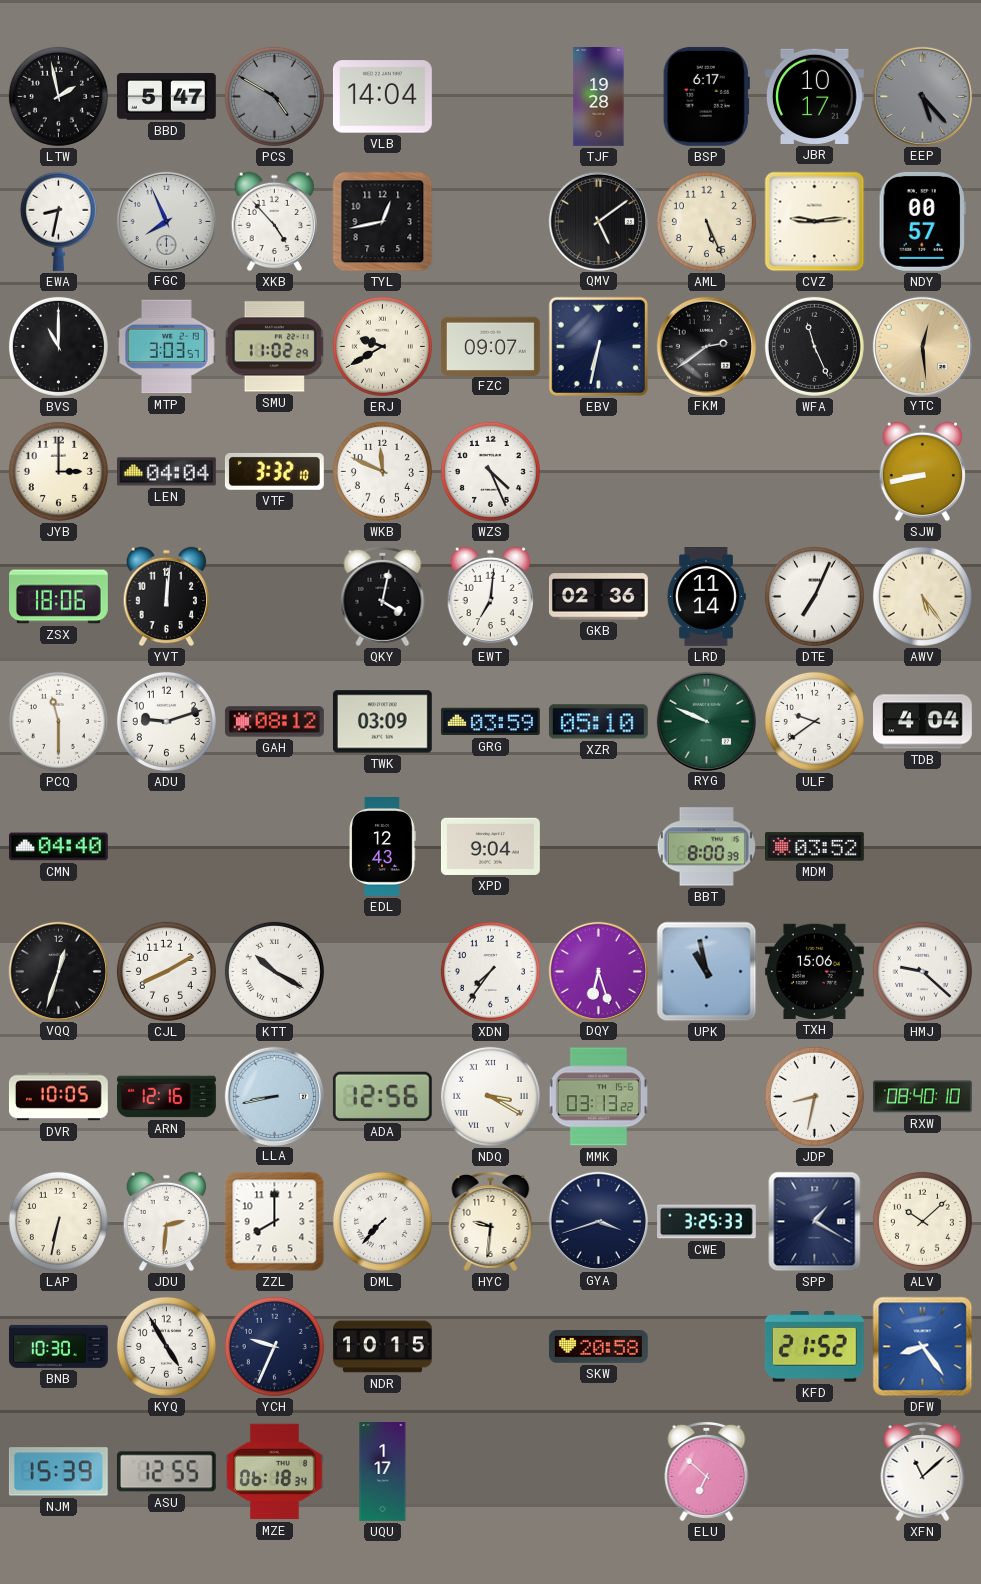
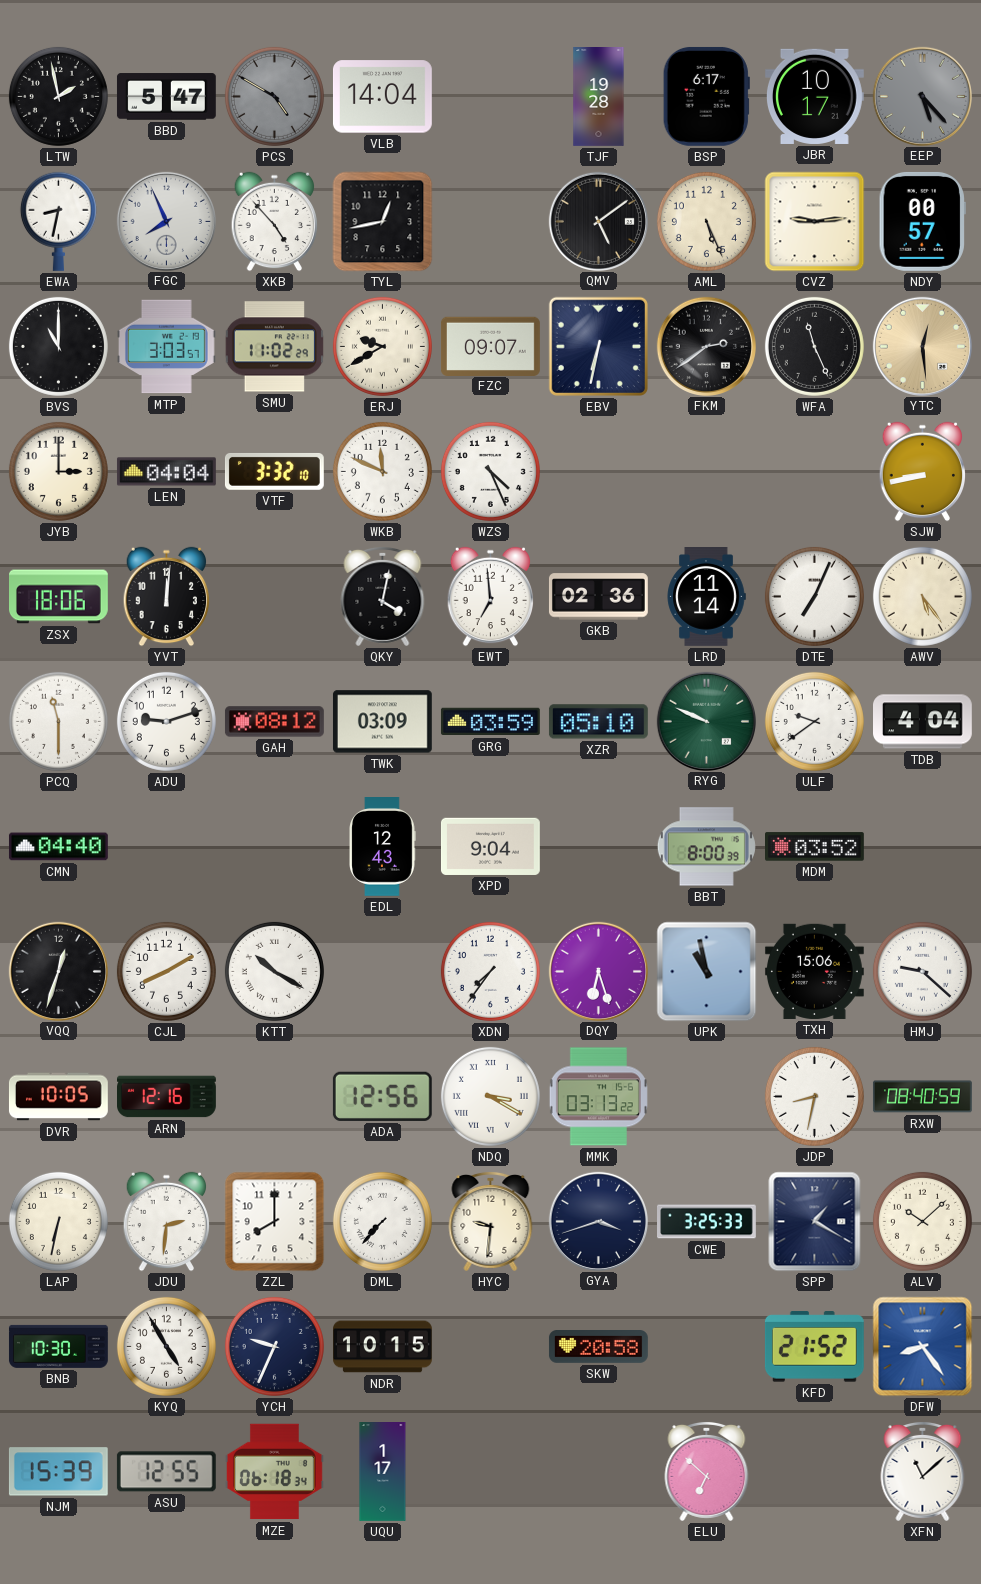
EWT: 7:01 -> 6:59
LLA: 8:43 -> none
RXW: 08:40:10 -> 08:40:59
